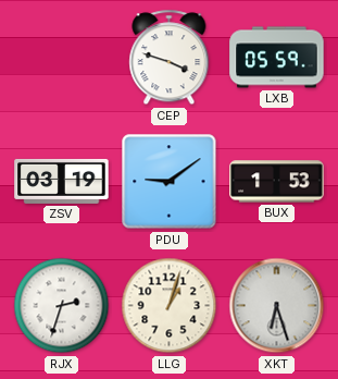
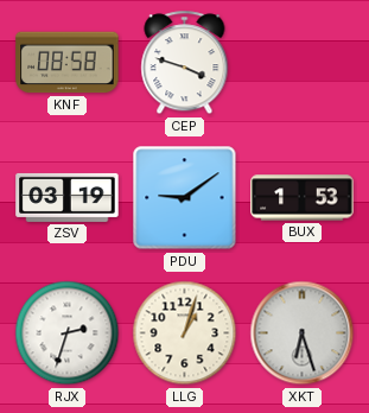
KNF: none -> 08:58
LXB: 05:59 -> none
